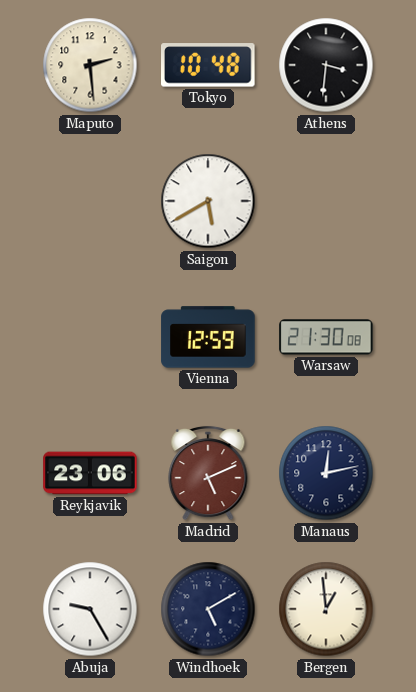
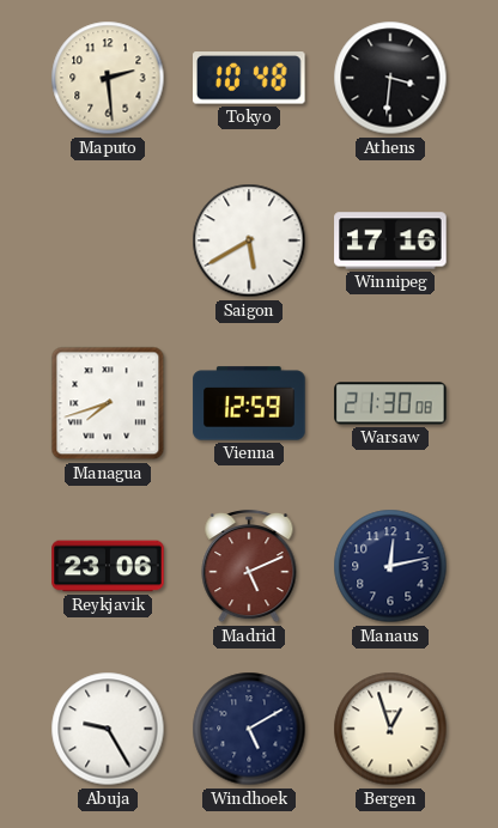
Winnipeg: none -> 17:16
Managua: none -> 7:42
Bergen: 12:59 -> 12:57
